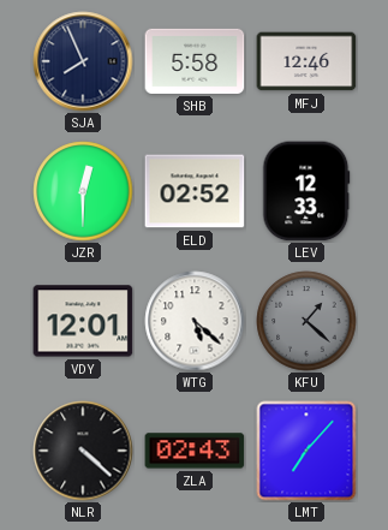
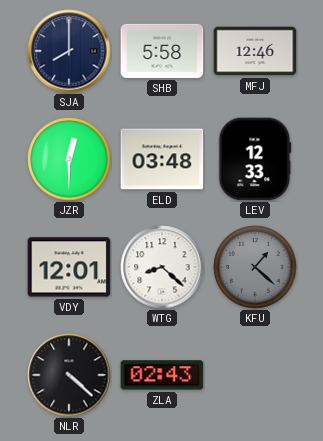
SJA: 7:56 -> 8:00
ELD: 02:52 -> 03:48
WTG: 5:22 -> 8:22
LMT: 7:07 -> none
